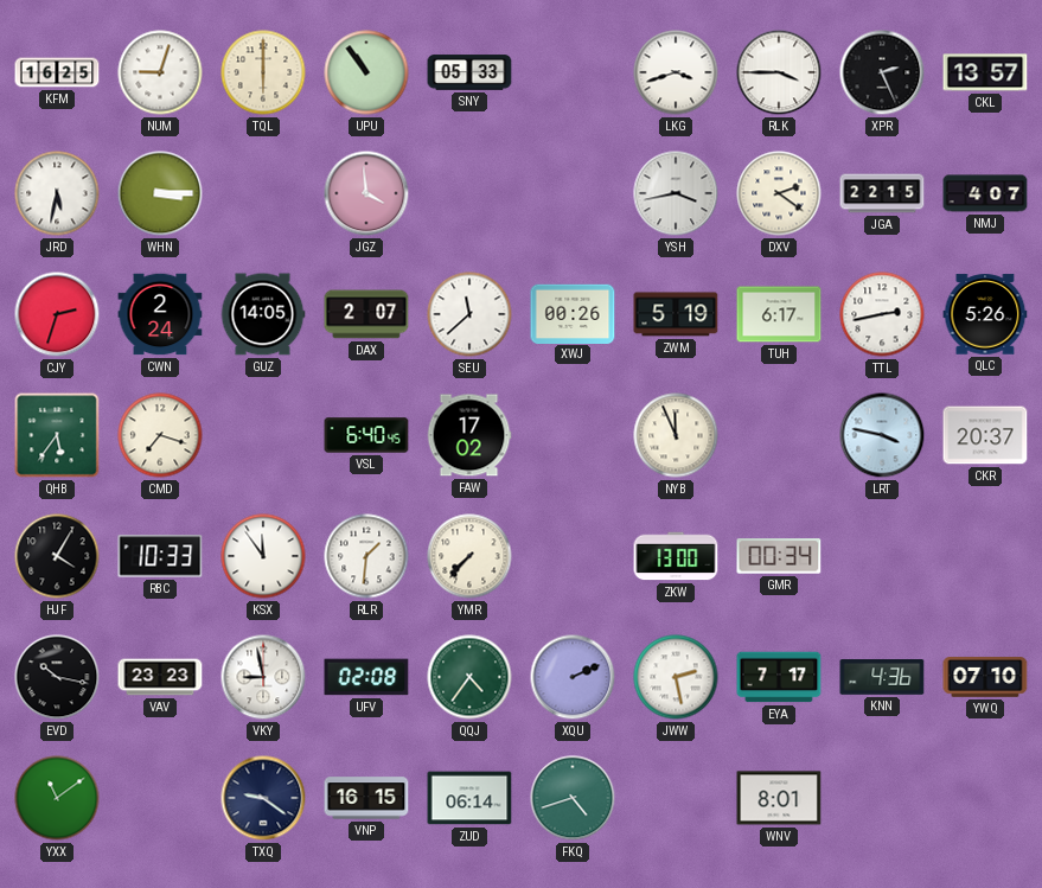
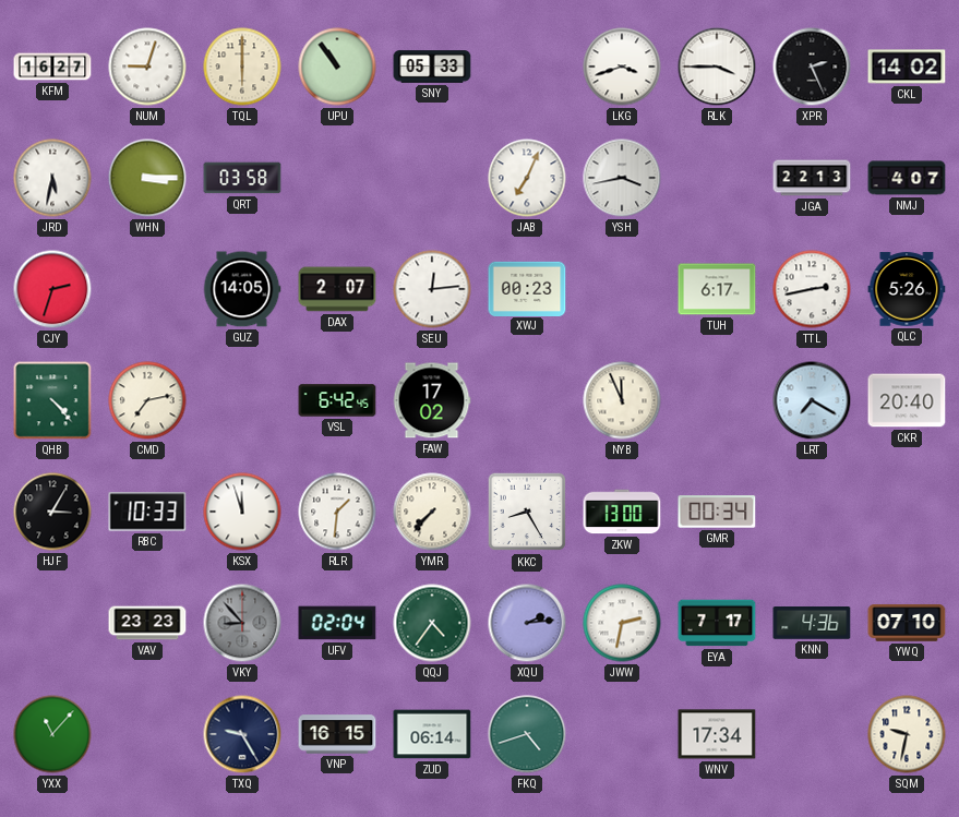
KFM: 16:25 -> 16:27
CKL: 13:57 -> 14:02
QRT: none -> 03:58
JGZ: 3:59 -> none
JAB: none -> 7:04
DXV: 2:21 -> none
JGA: 22:15 -> 22:13
CWN: 2:24 -> none
SEU: 11:38 -> 12:14
XWJ: 00:26 -> 00:23
ZWM: 5:19 -> none
QHB: 5:36 -> 4:23
CMD: 7:18 -> 7:13
VSL: 6:40 -> 6:42
LRT: 3:47 -> 7:20
CKR: 20:37 -> 20:40
HJF: 4:05 -> 3:05
KSX: 11:54 -> 11:57
KKC: none -> 8:25
EVD: 10:17 -> none
VKY: 8:58 -> 8:53
VKY dial: white -> grey
UFV: 02:08 -> 02:04
XQU: 2:11 -> 2:14
JWW: 2:28 -> 2:32
YXX: 11:09 -> 11:07
TXQ: 9:21 -> 9:25
WNV: 8:01 -> 17:34
SQM: none -> 9:32
